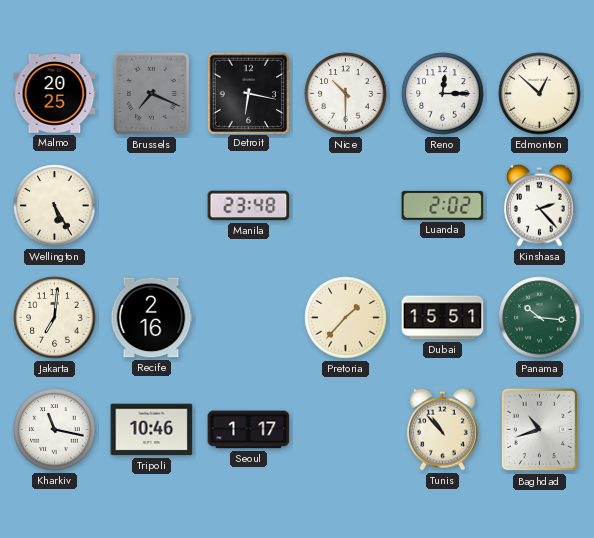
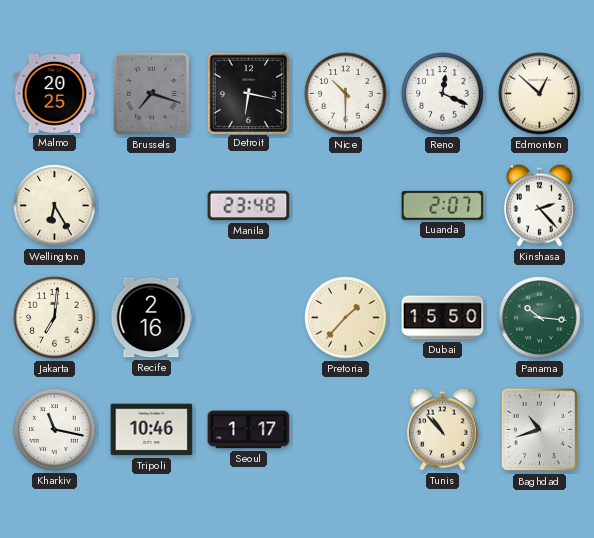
Brussels: 7:19 -> 7:18
Reno: 12:15 -> 12:19
Wellington: 5:25 -> 6:25
Luanda: 2:02 -> 2:07
Dubai: 15:51 -> 15:50
